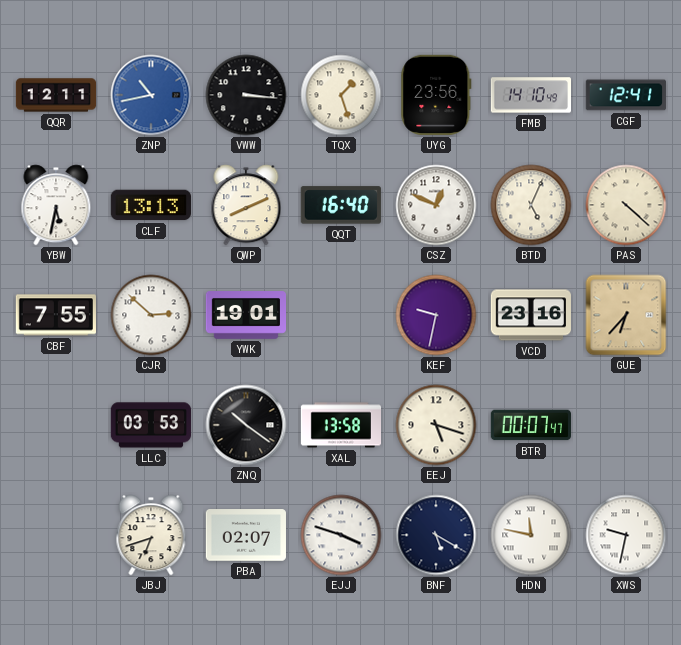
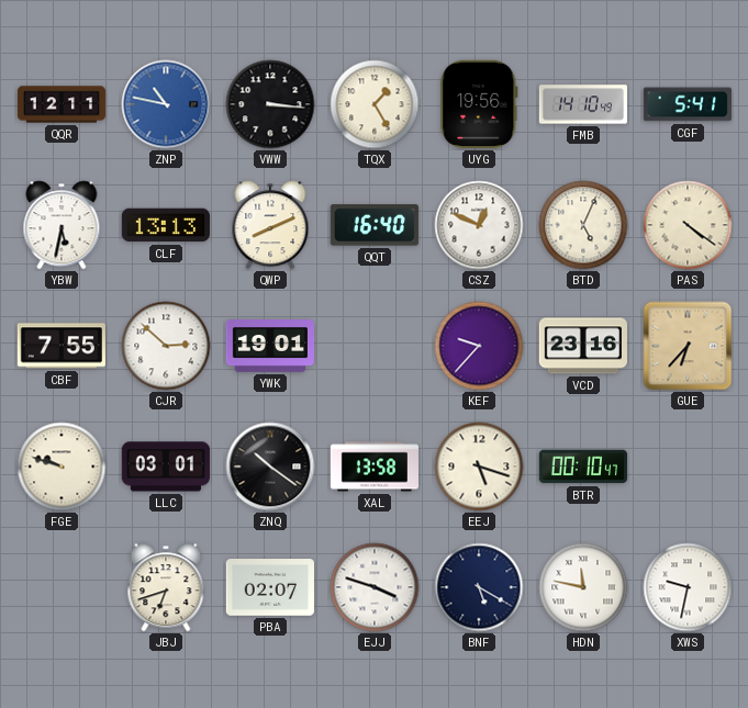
ZNP: 10:43 -> 10:47
TQX: 1:27 -> 1:25
UYG: 23:56 -> 19:56
CGF: 12:41 -> 5:41
PAS: 4:22 -> 4:21
KEF: 9:32 -> 9:37
FGE: none -> 9:48
LLC: 03:53 -> 03:01
BTR: 00:07 -> 00:10
